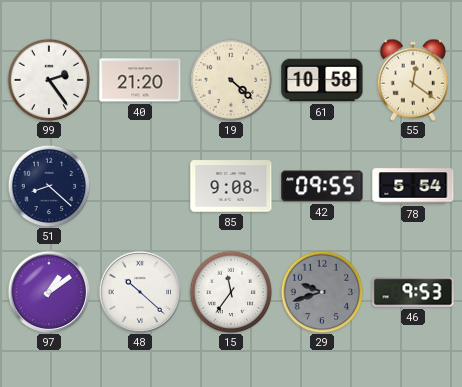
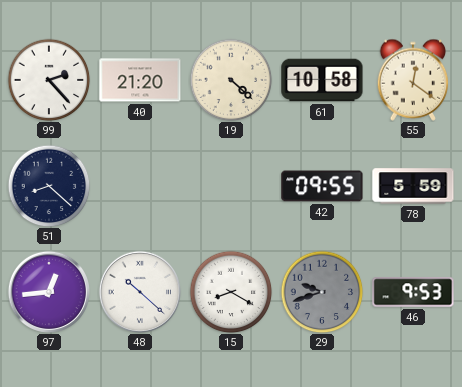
99: 2:24 -> 2:23
85: 9:08 -> none
78: 5:54 -> 5:59
97: 1:09 -> 12:44
15: 11:36 -> 8:20
